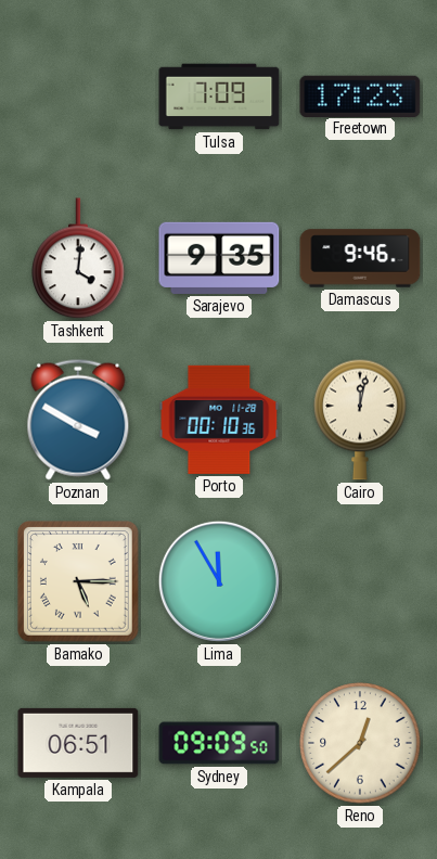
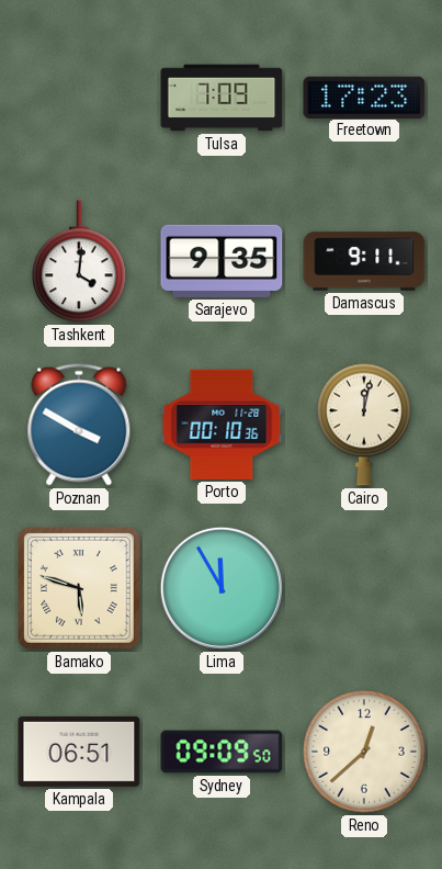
Damascus: 9:46 -> 9:11
Bamako: 5:15 -> 5:48
